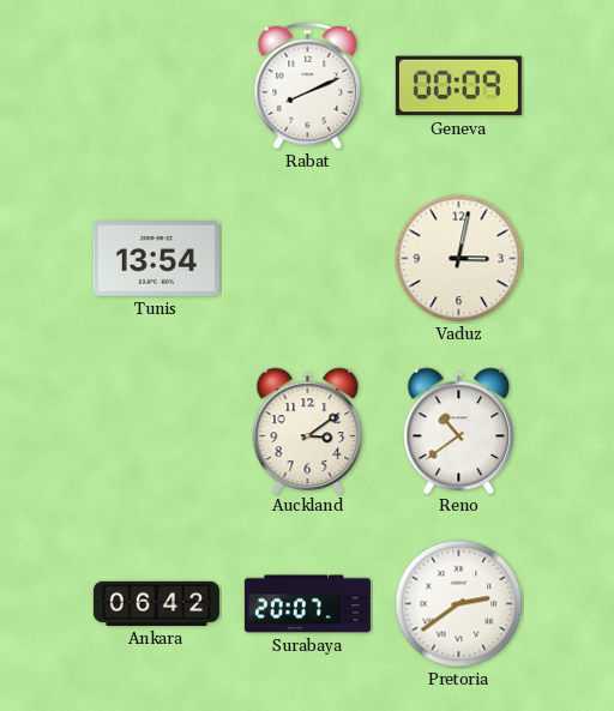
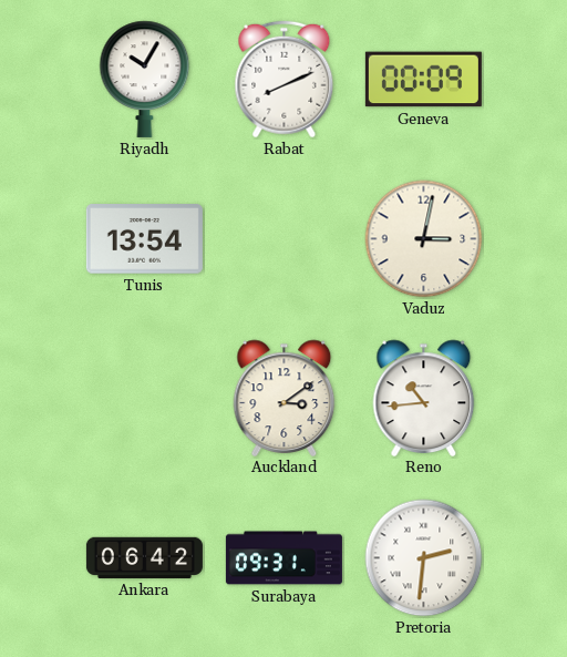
Riyadh: none -> 10:05
Reno: 10:39 -> 10:44
Surabaya: 20:07 -> 09:31
Pretoria: 2:39 -> 2:31
